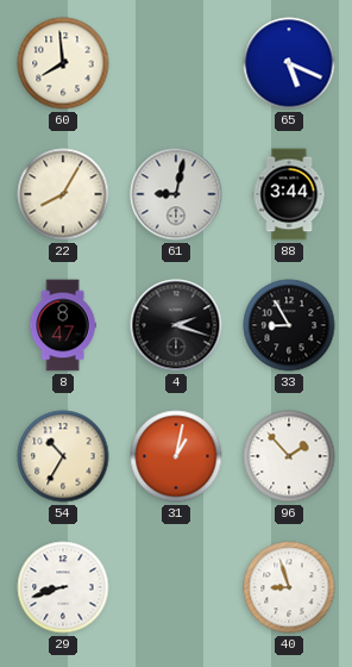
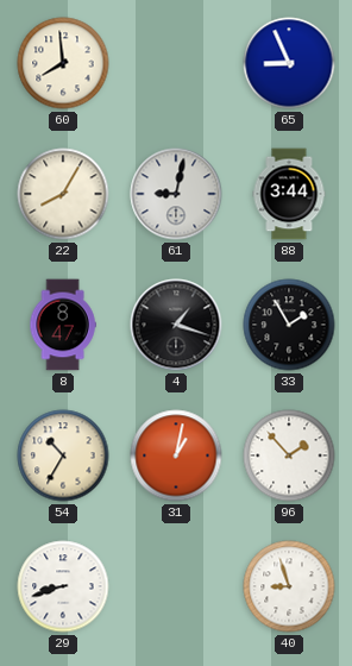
65: 5:19 -> 8:56
4: 2:18 -> 1:18
33: 8:55 -> 1:55
